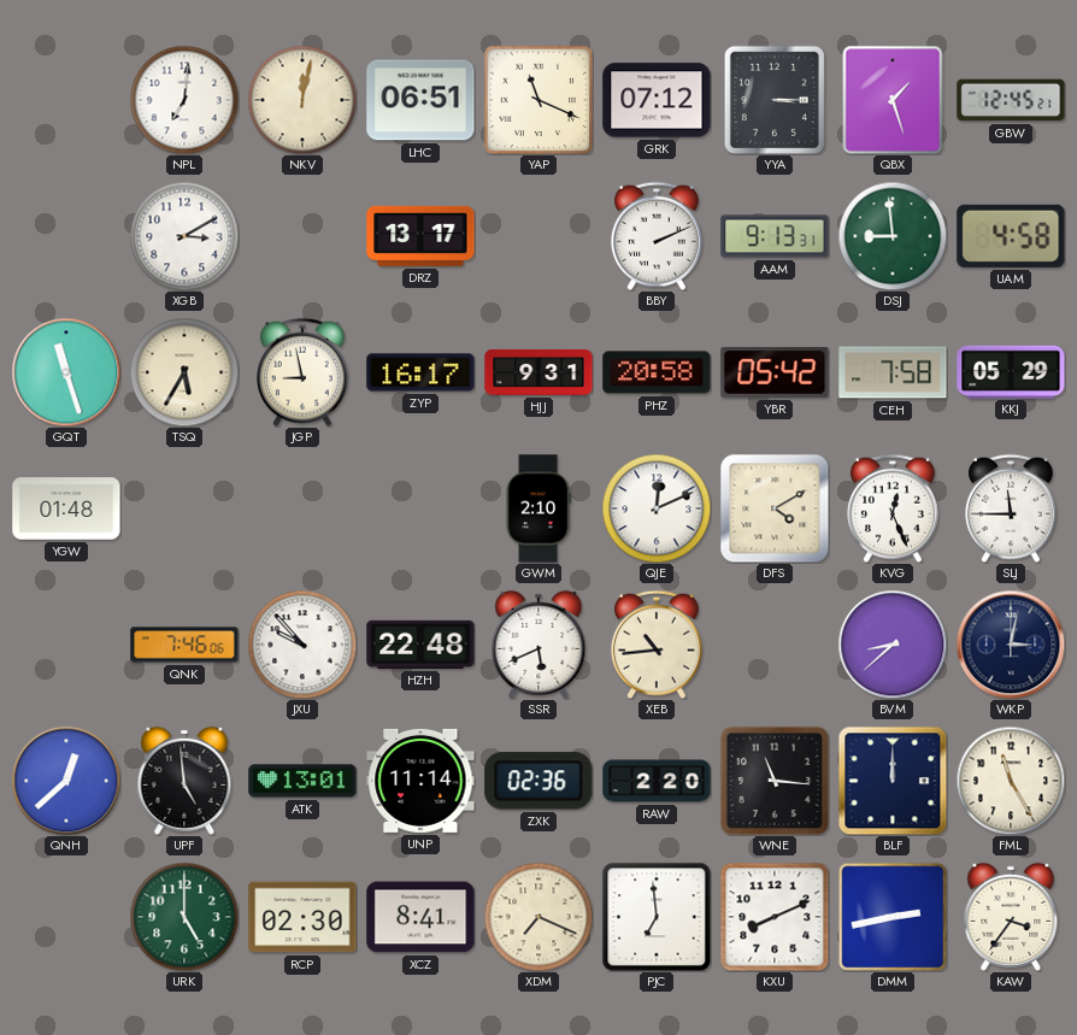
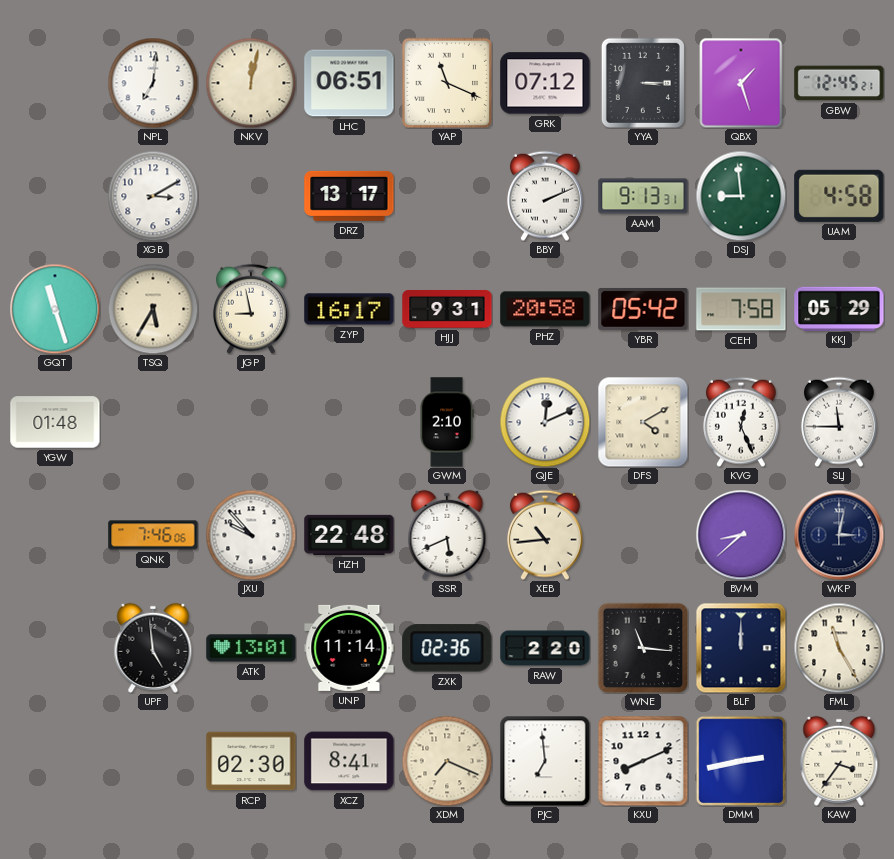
QNH: 12:38 -> none
URK: 5:00 -> none
